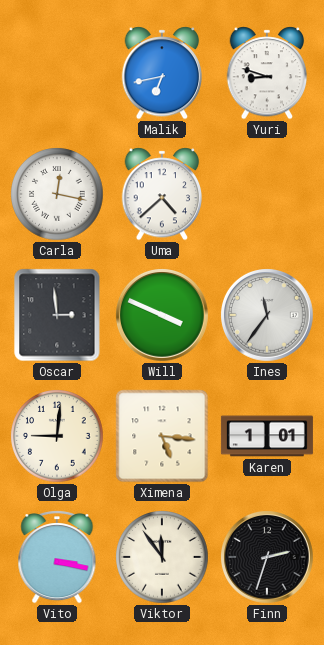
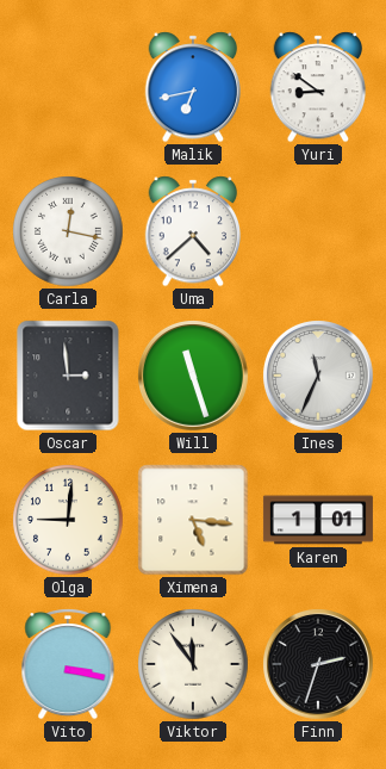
Yuri: 8:48 -> 8:51
Will: 3:49 -> 11:27
Ines: 11:36 -> 11:34
